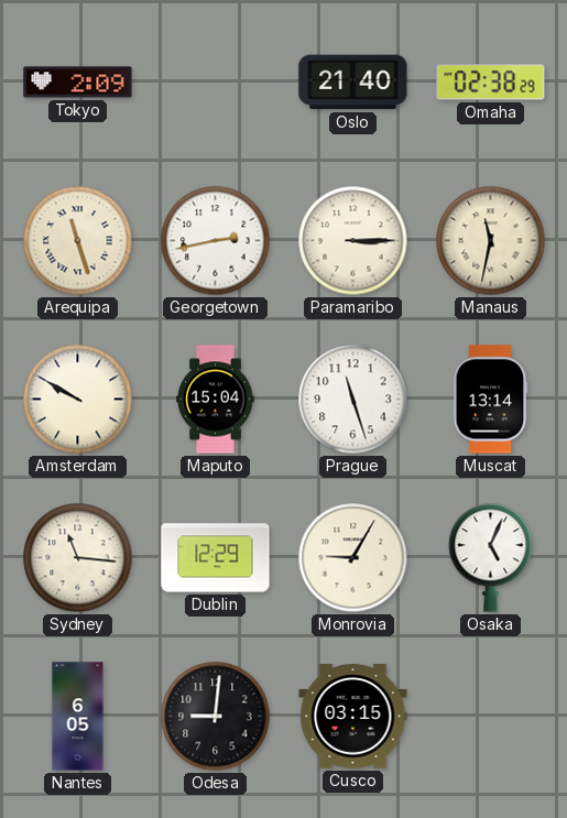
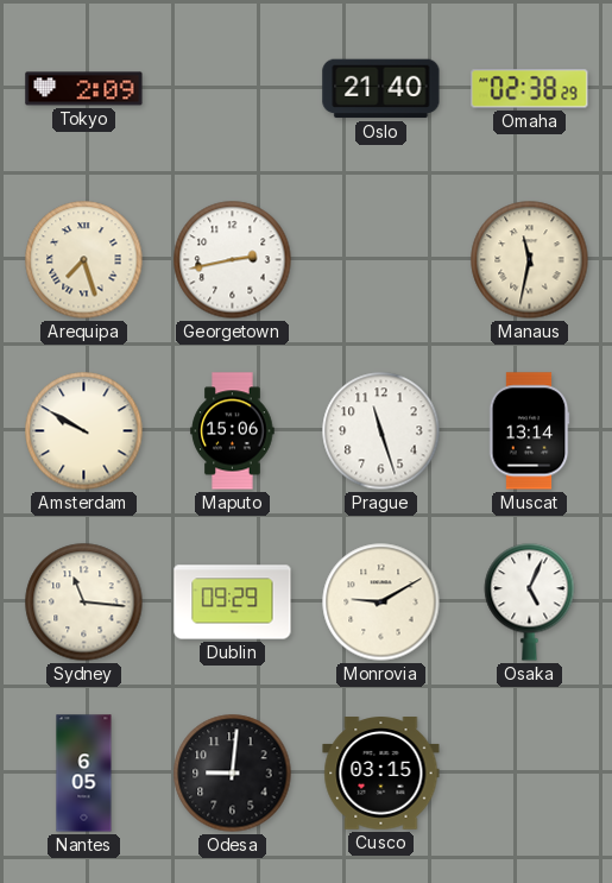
Arequipa: 11:27 -> 7:27
Paramaribo: 3:15 -> none
Maputo: 15:04 -> 15:06
Dublin: 12:29 -> 09:29
Monrovia: 9:05 -> 9:10
